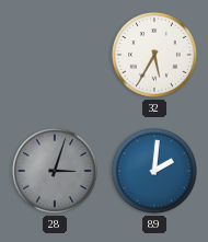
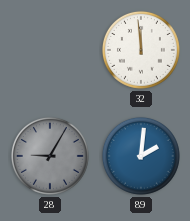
32: 5:35 -> 11:59
28: 3:03 -> 9:05
